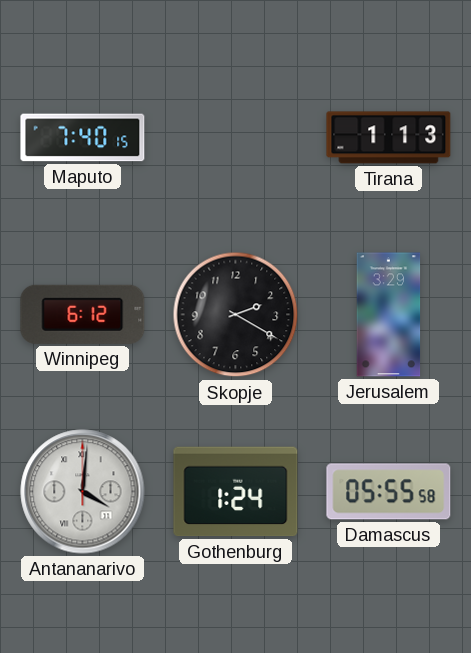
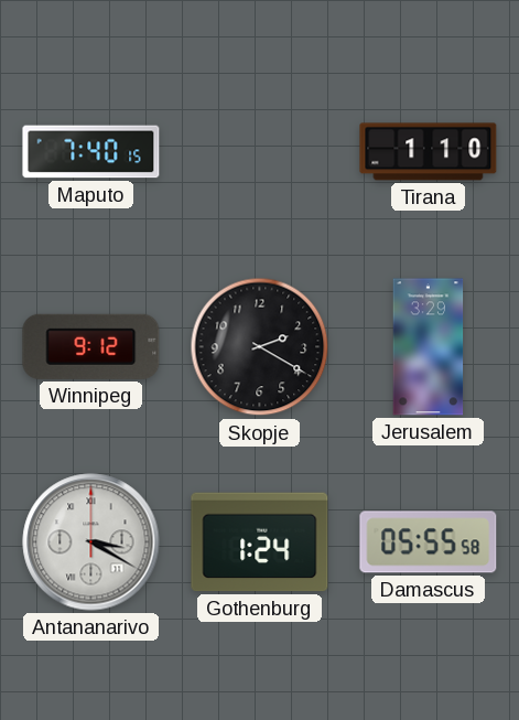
Tirana: 1:13 -> 1:10
Winnipeg: 6:12 -> 9:12
Antananarivo: 4:01 -> 3:20
